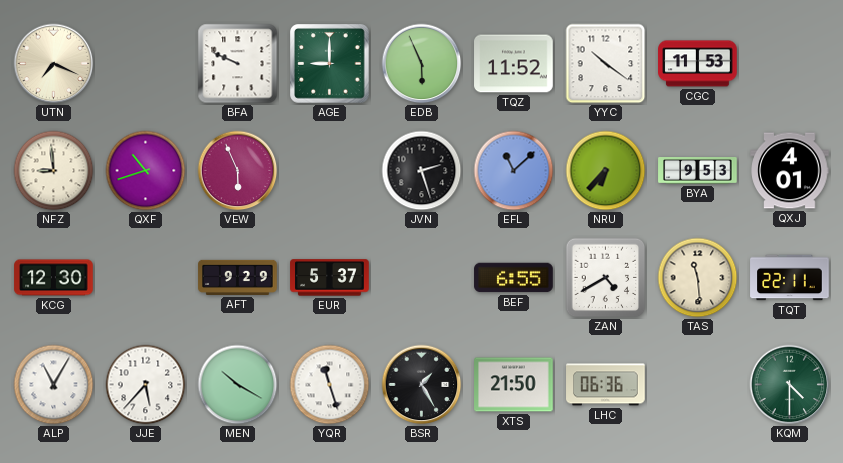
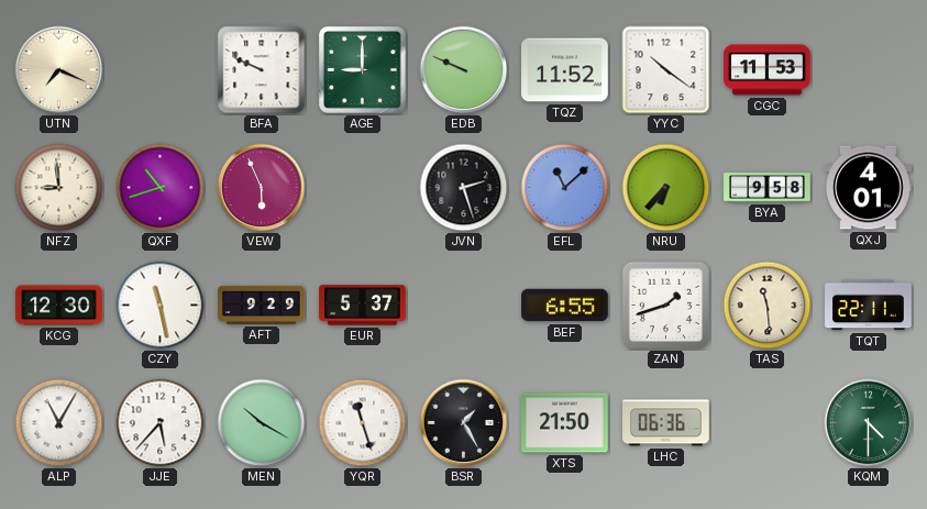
EDB: 5:56 -> 9:49
BYA: 9:53 -> 9:58
CZY: none -> 11:28
ZAN: 4:40 -> 1:42
